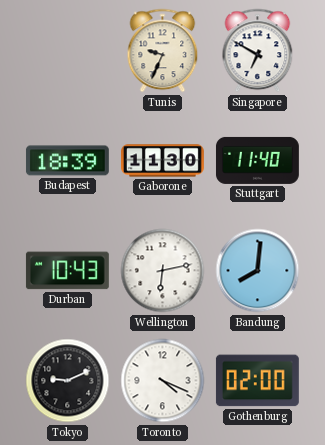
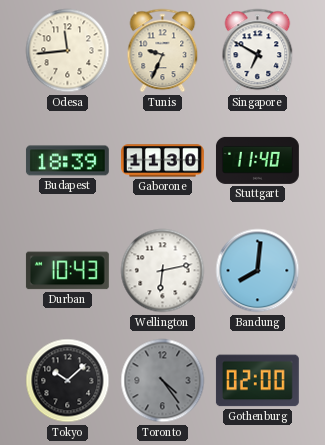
Odesa: none -> 11:44
Tokyo: 9:11 -> 10:08
Toronto: 4:19 -> 4:24
Toronto dial: white -> grey
